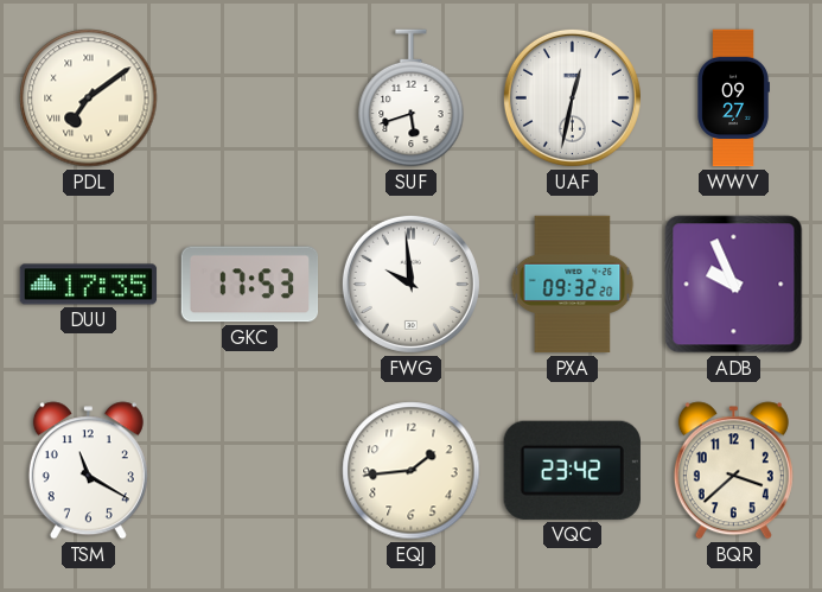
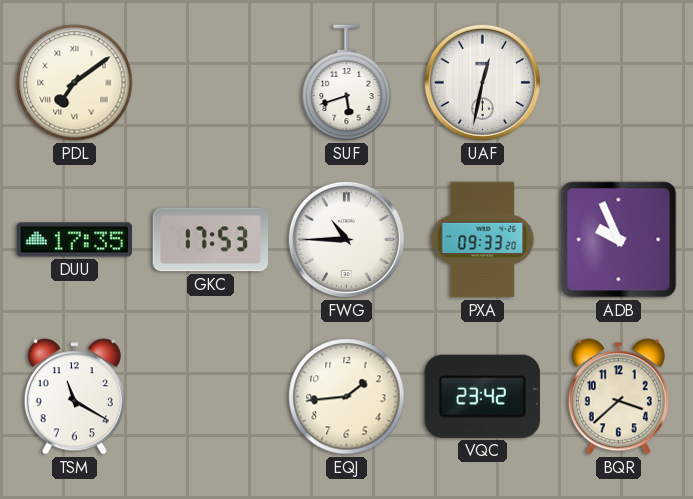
WWV: 09:27 -> none
FWG: 9:59 -> 10:45
PXA: 09:32 -> 09:33
